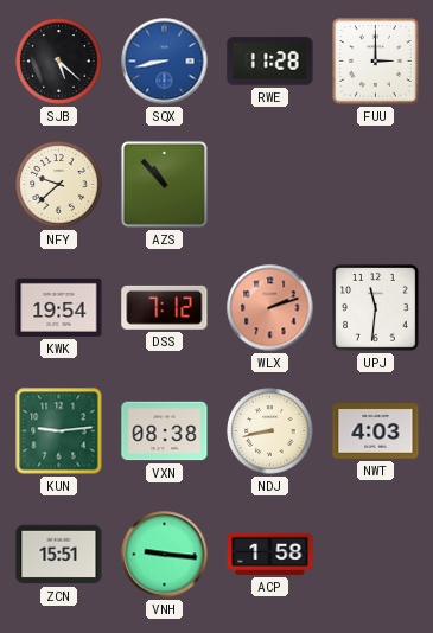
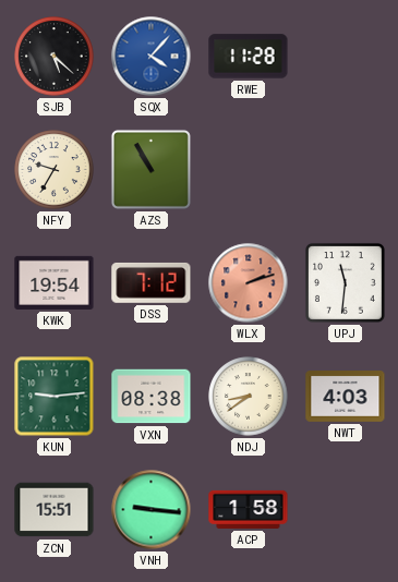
SQX: 8:43 -> 4:07
FUU: 3:00 -> none
NFY: 9:38 -> 9:35
AZS: 10:53 -> 10:55
NDJ: 8:43 -> 8:39
